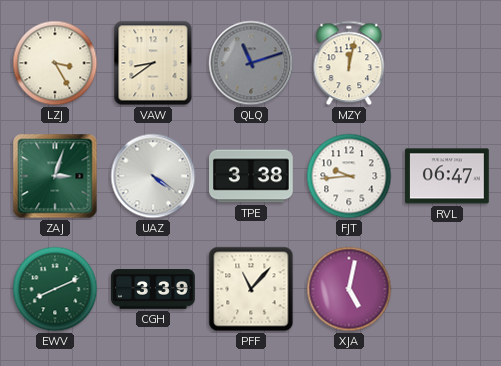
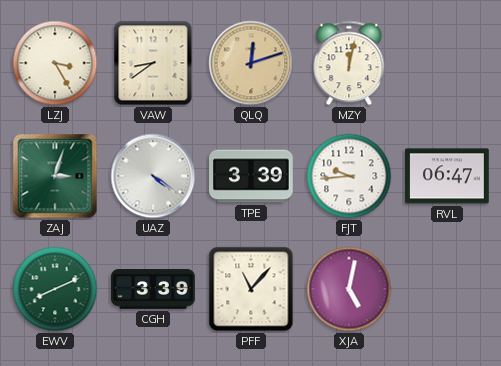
QLQ: 11:12 -> 12:12
QLQ dial: grey -> champagne
TPE: 3:38 -> 3:39
